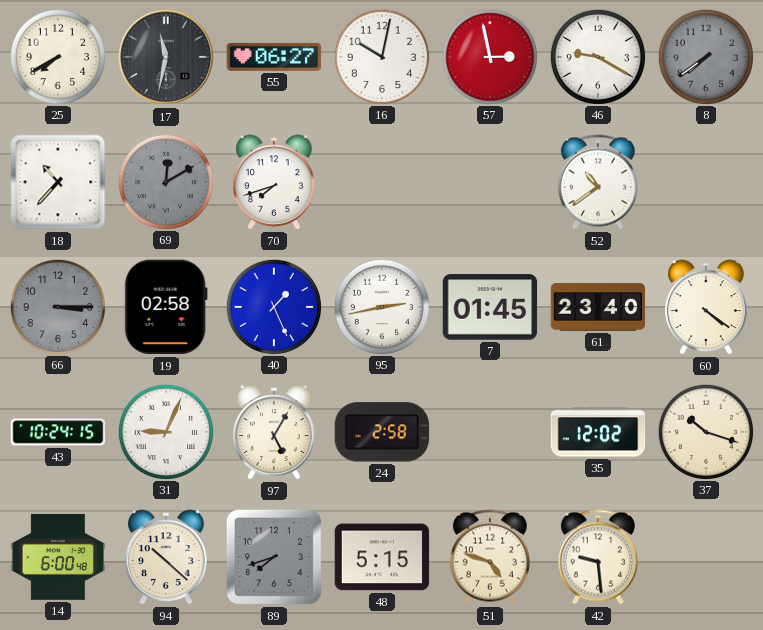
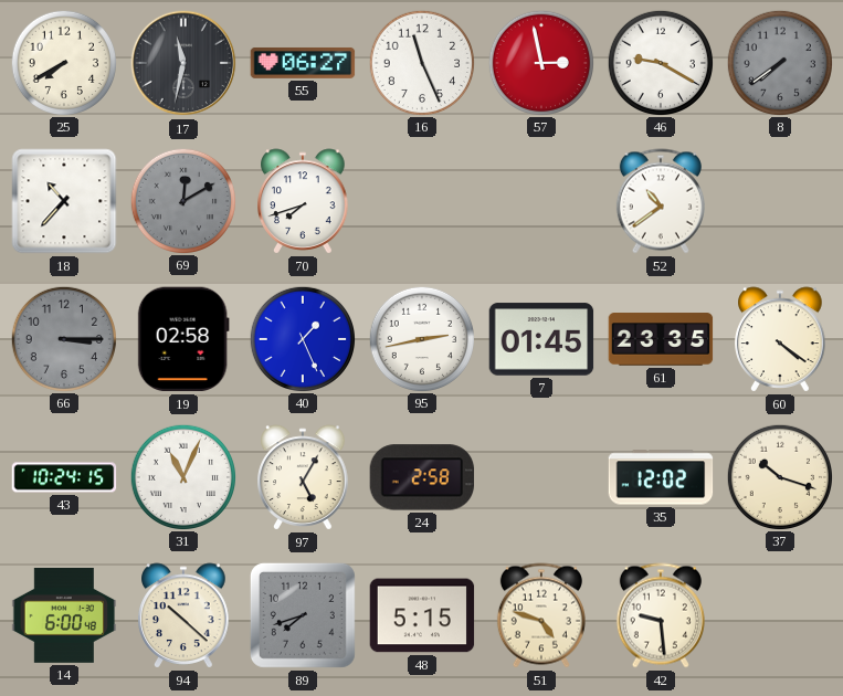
16: 10:02 -> 11:26
61: 23:40 -> 23:35
31: 9:04 -> 11:04
